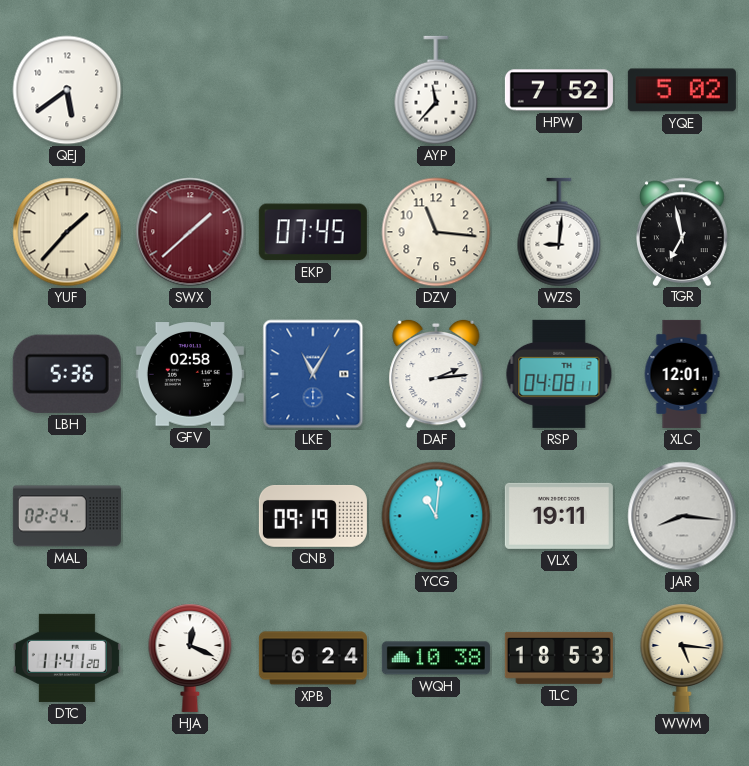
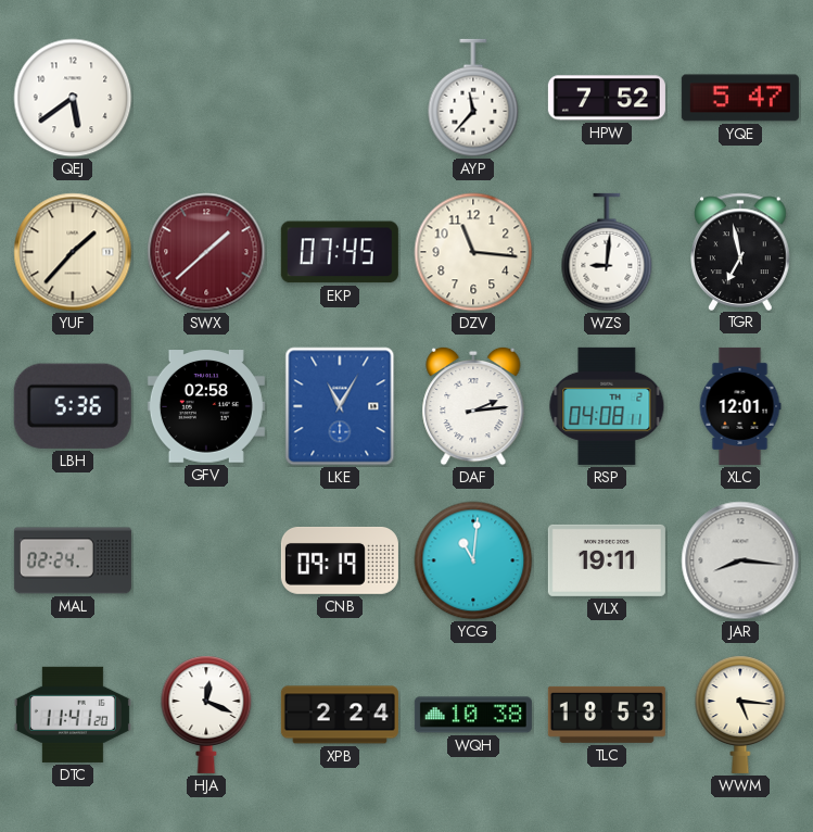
YQE: 5:02 -> 5:47
XPB: 6:24 -> 2:24
